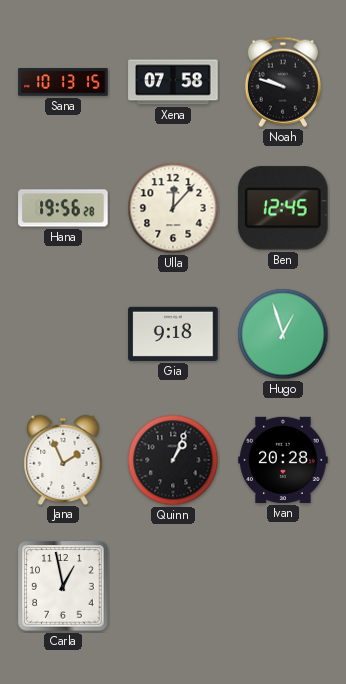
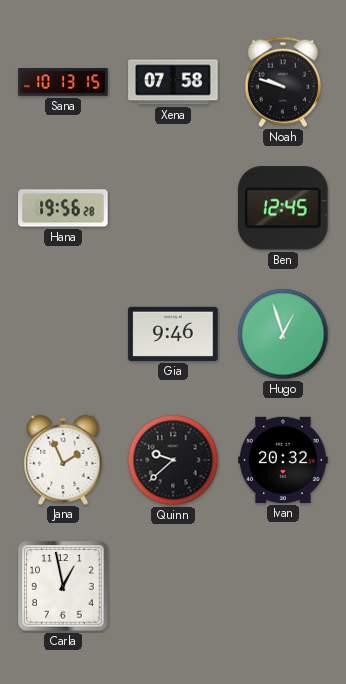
Ulla: 12:07 -> none
Gia: 9:18 -> 9:46
Quinn: 1:04 -> 9:38
Ivan: 20:28 -> 20:32
